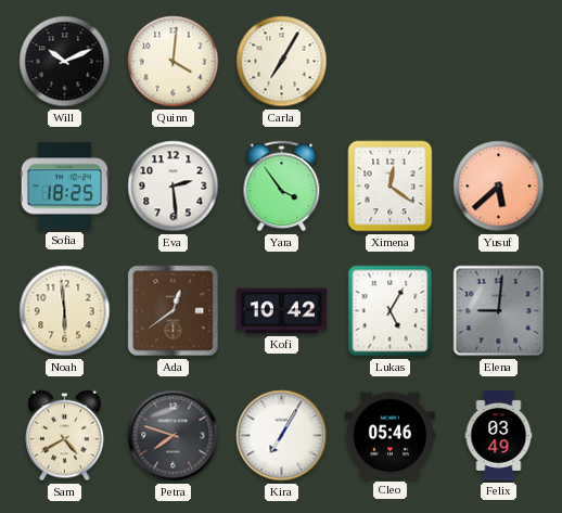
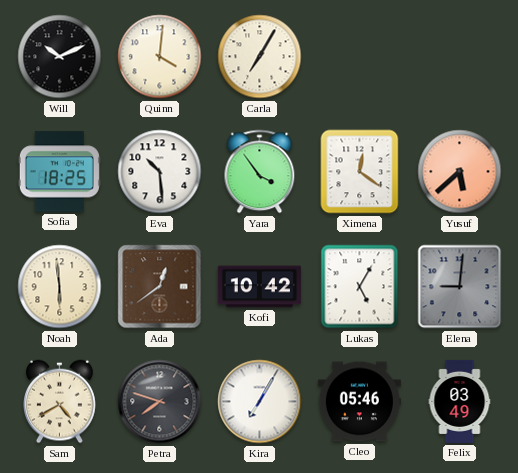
Eva: 2:29 -> 10:29
